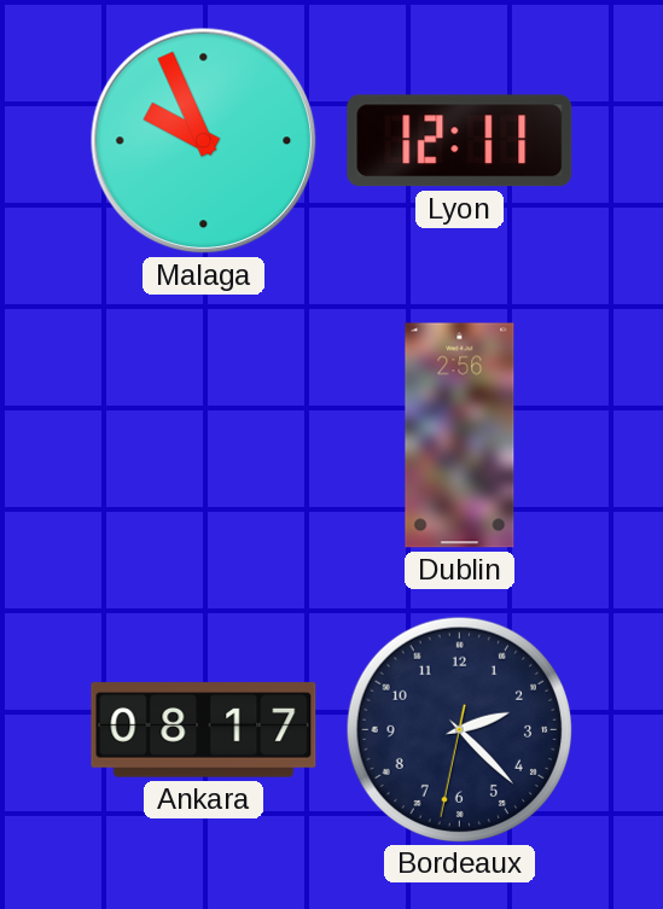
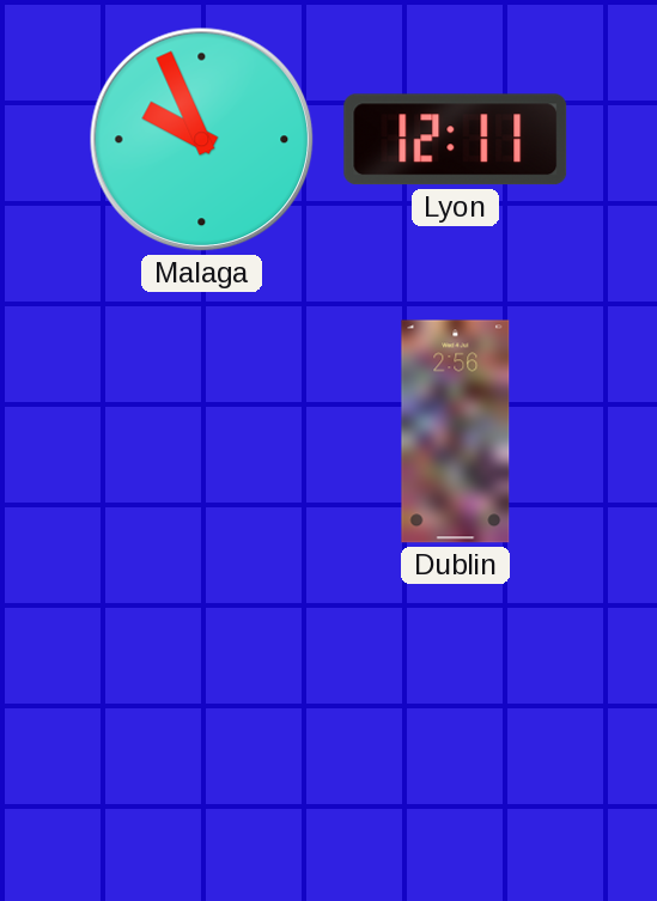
Ankara: 08:17 -> none
Bordeaux: 2:22 -> none
